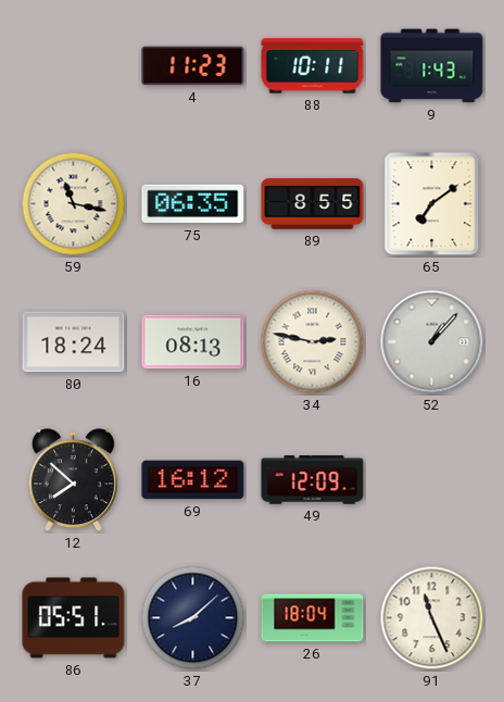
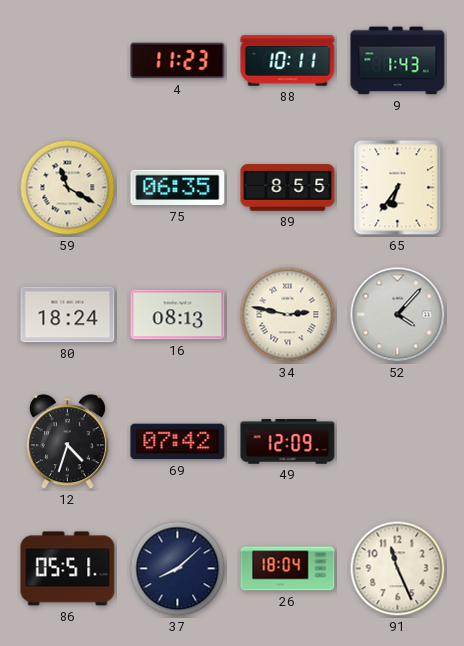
59: 11:17 -> 11:20
65: 7:09 -> 6:36
52: 1:07 -> 4:07
12: 7:52 -> 4:33
69: 16:12 -> 07:42
